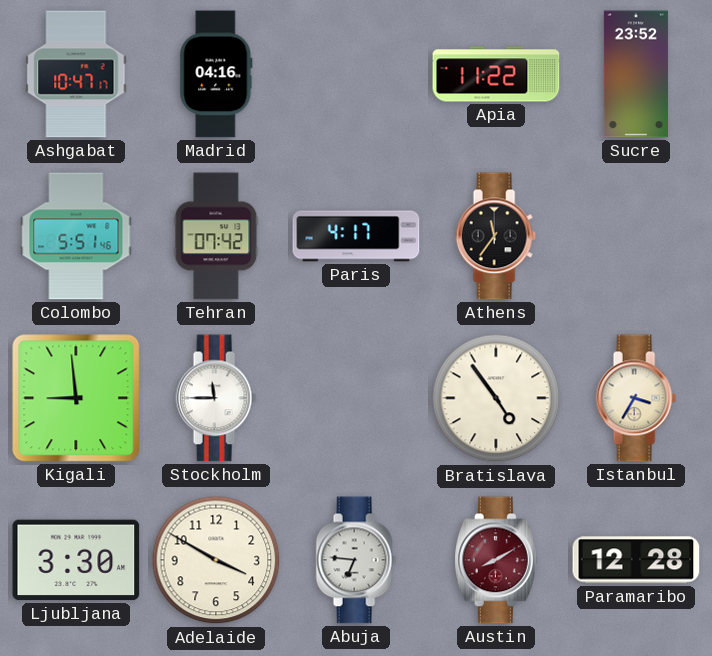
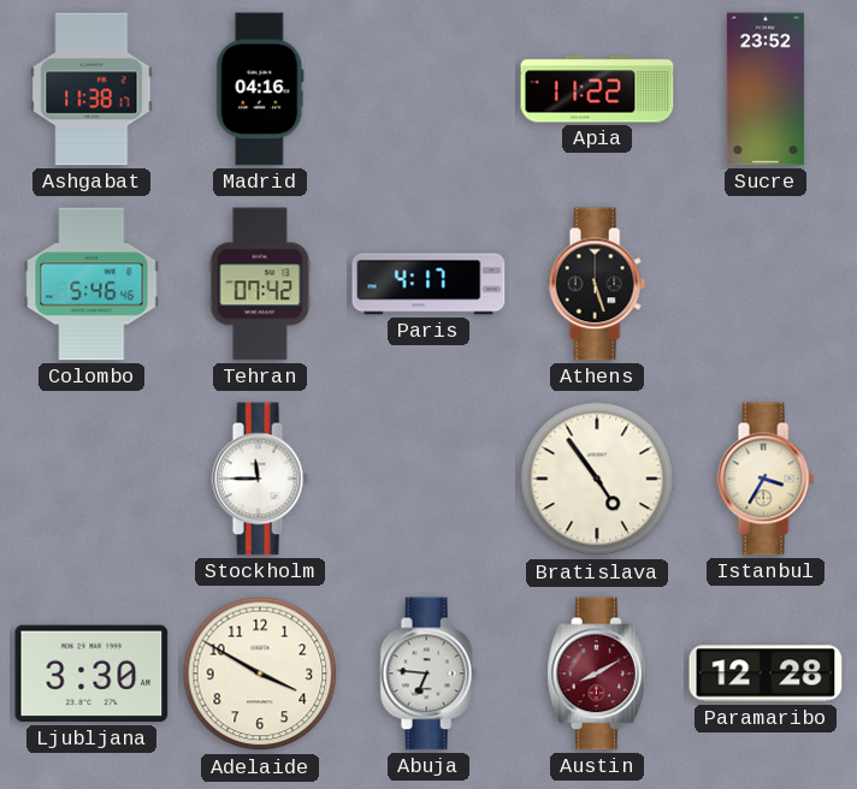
Ashgabat: 10:47 -> 11:38
Colombo: 5:51 -> 5:46
Athens: 11:36 -> 5:27
Kigali: 8:59 -> none
